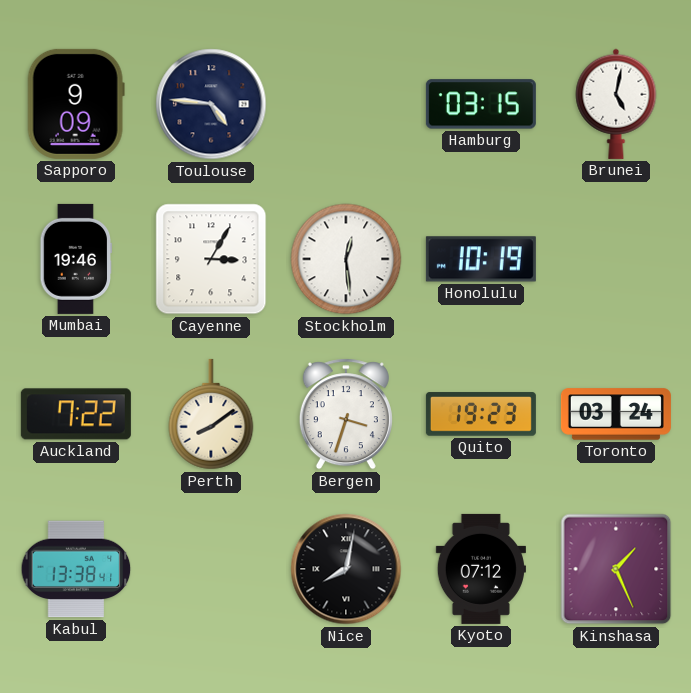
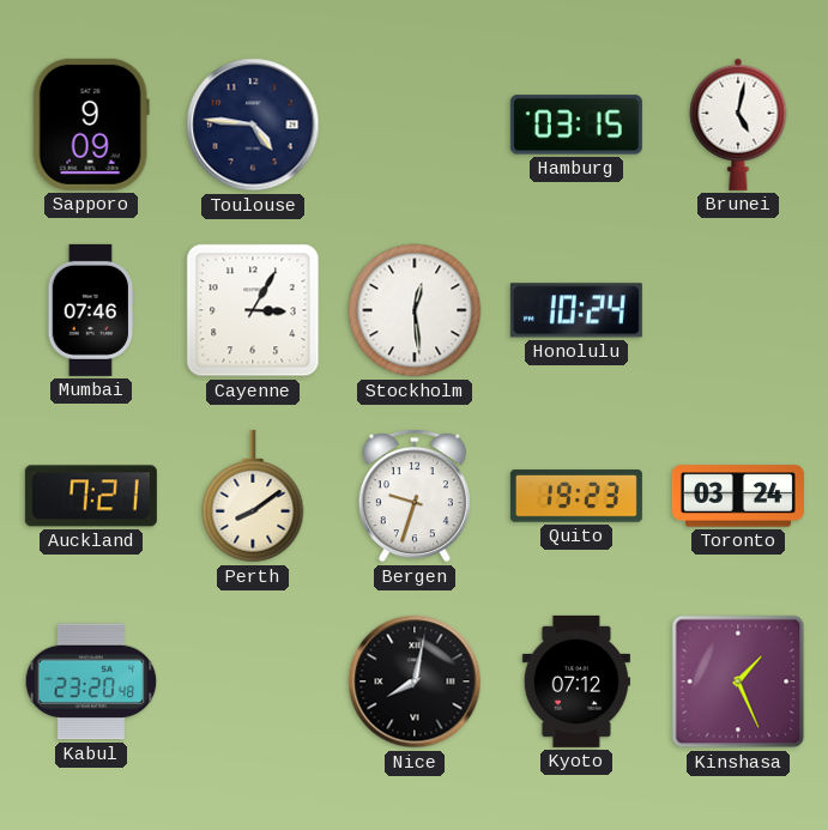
Mumbai: 19:46 -> 07:46
Honolulu: 10:19 -> 10:24
Auckland: 7:22 -> 7:21
Bergen: 3:33 -> 9:33
Kabul: 13:38 -> 23:20
